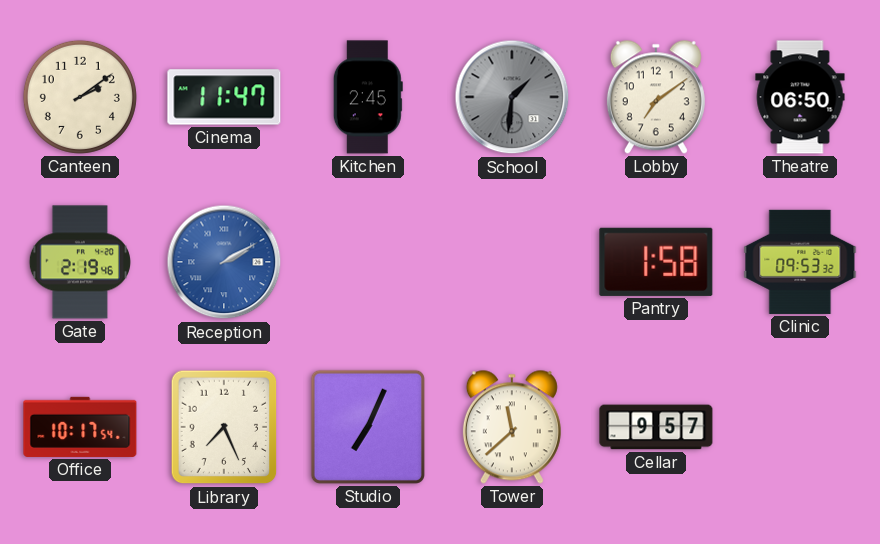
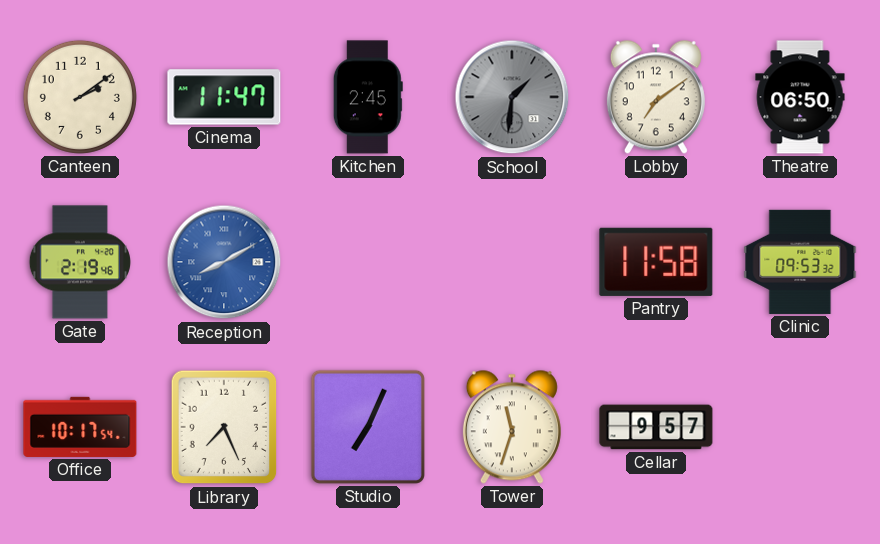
Reception: 2:10 -> 8:10
Pantry: 1:58 -> 11:58
Tower: 11:38 -> 11:33
